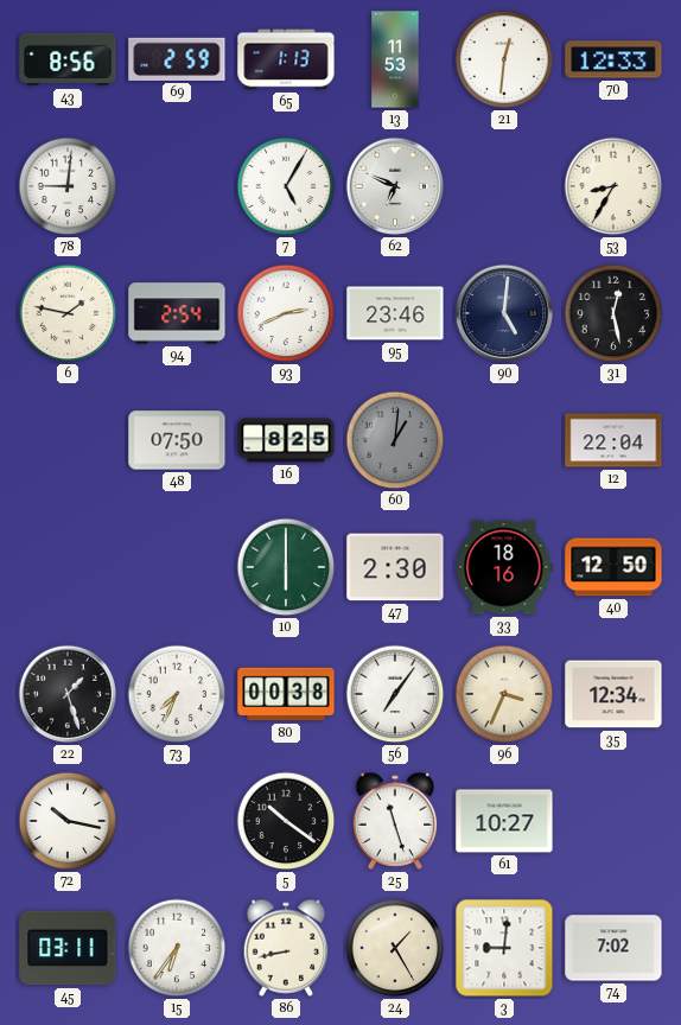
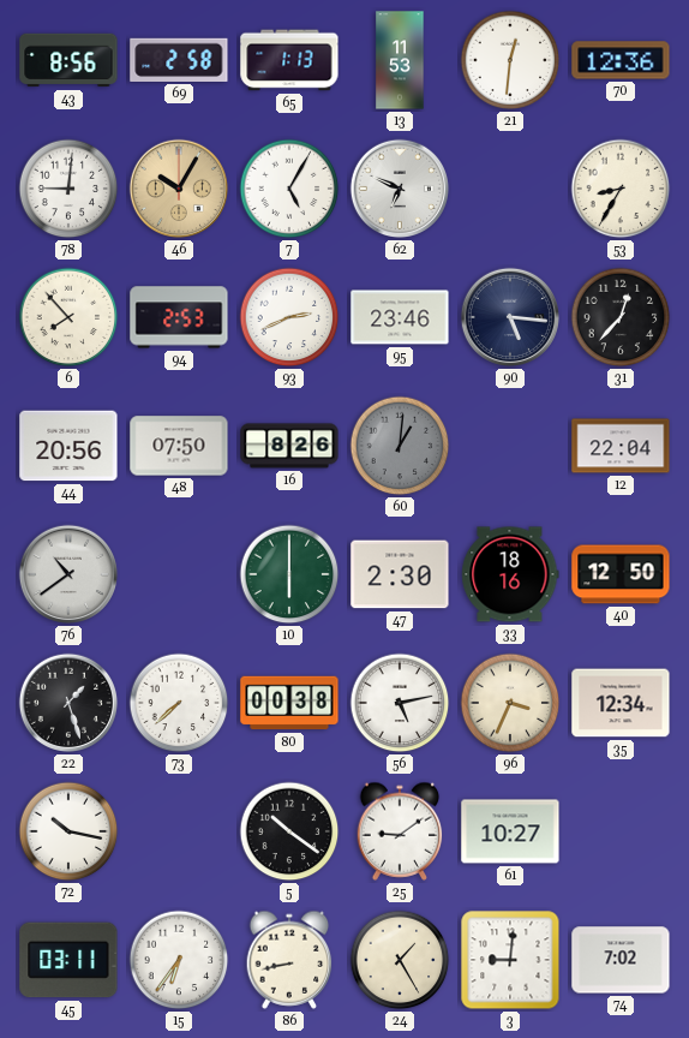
69: 2:59 -> 2:58
70: 12:33 -> 12:36
46: none -> 10:05
6: 1:47 -> 7:53
94: 2:54 -> 2:53
90: 5:01 -> 5:16
31: 12:28 -> 12:37
44: none -> 20:56
16: 8:25 -> 8:26
76: none -> 10:39
73: 7:34 -> 7:38
56: 7:06 -> 5:13
25: 11:27 -> 9:09
